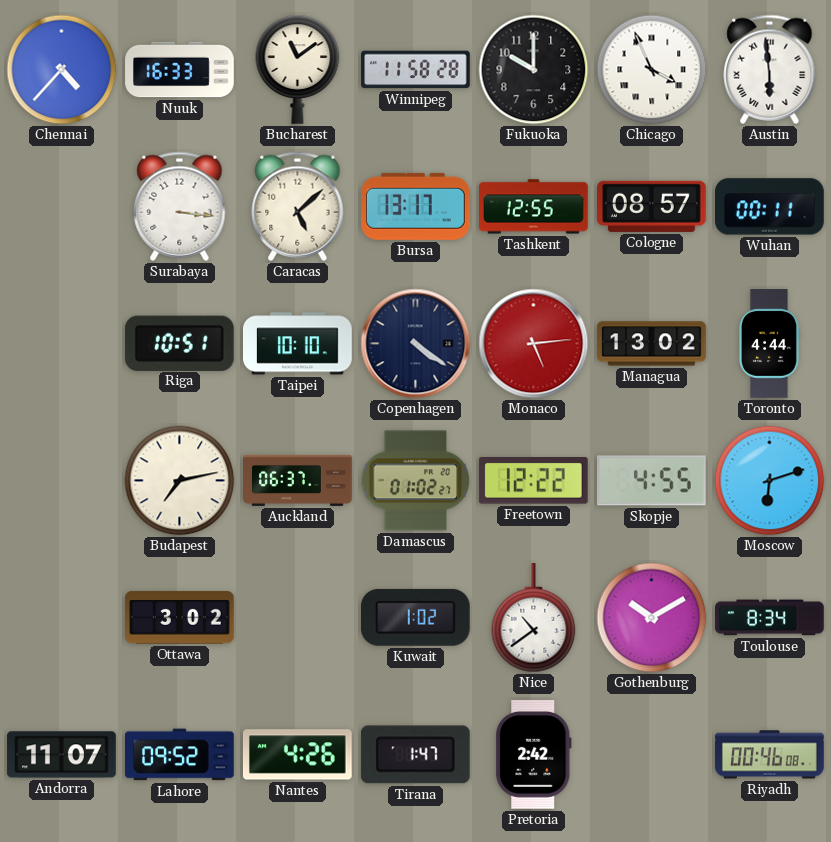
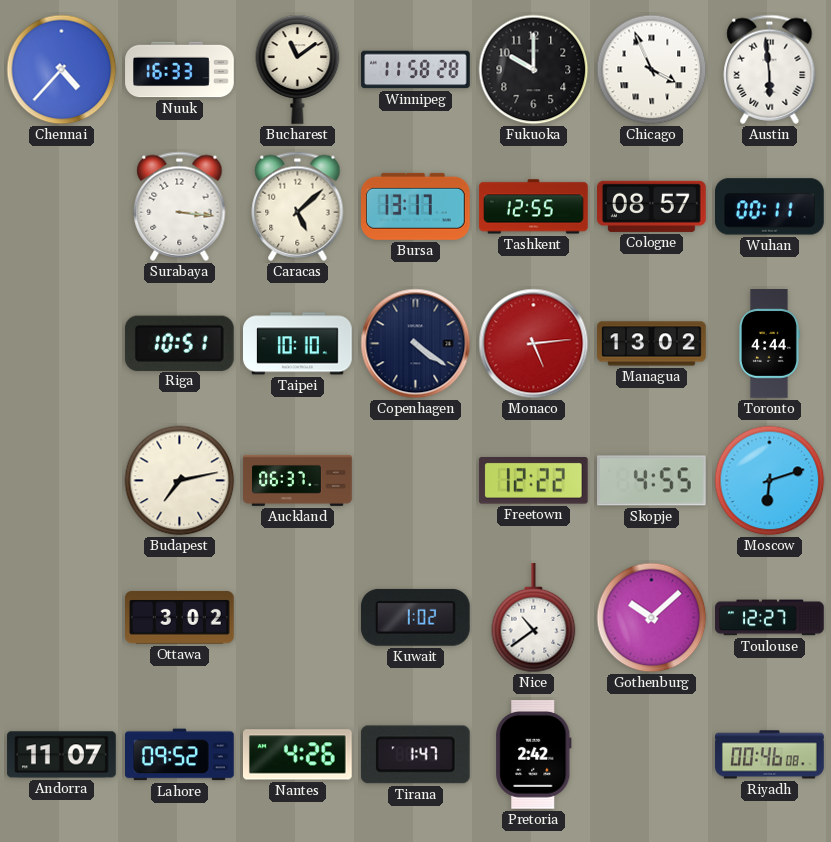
Damascus: 01:02 -> none
Gothenburg: 10:10 -> 10:08
Toulouse: 8:34 -> 12:27
